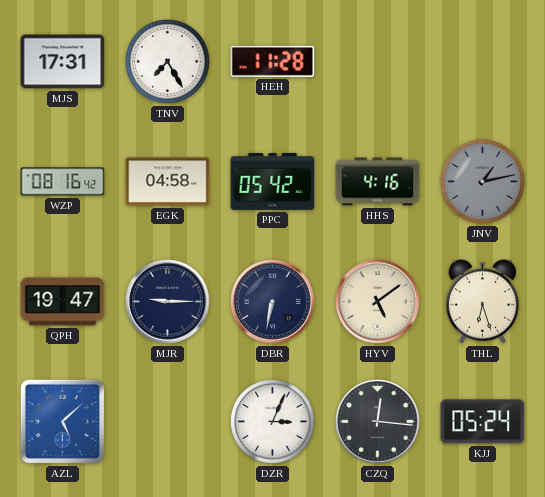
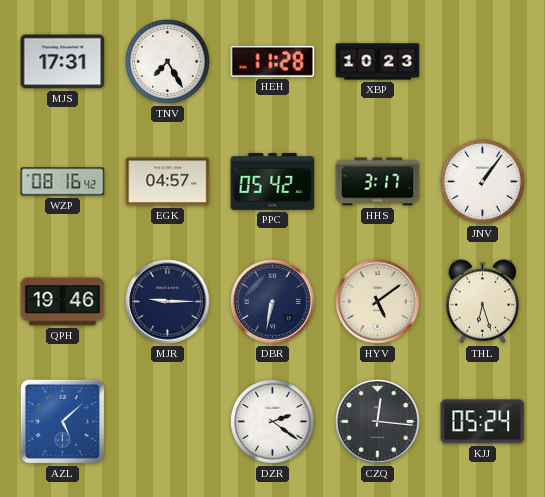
XBP: none -> 10:23
EGK: 04:58 -> 04:57
HHS: 4:16 -> 3:17
JNV: 1:13 -> 1:06
JNV dial: grey -> white
QPH: 19:47 -> 19:46
DZR: 3:04 -> 2:21
